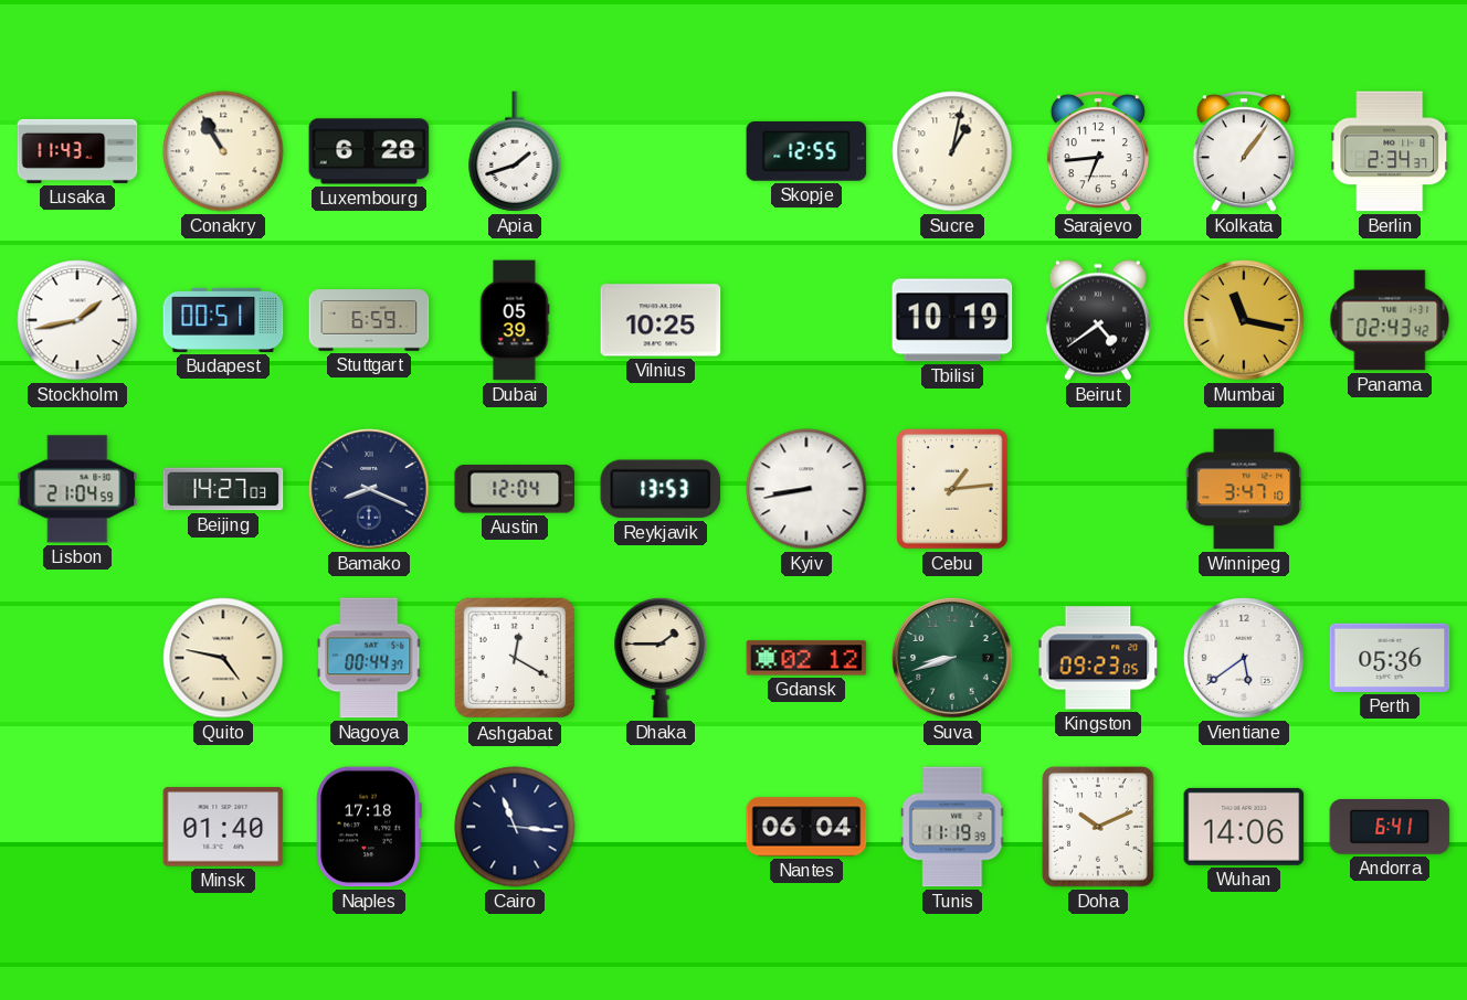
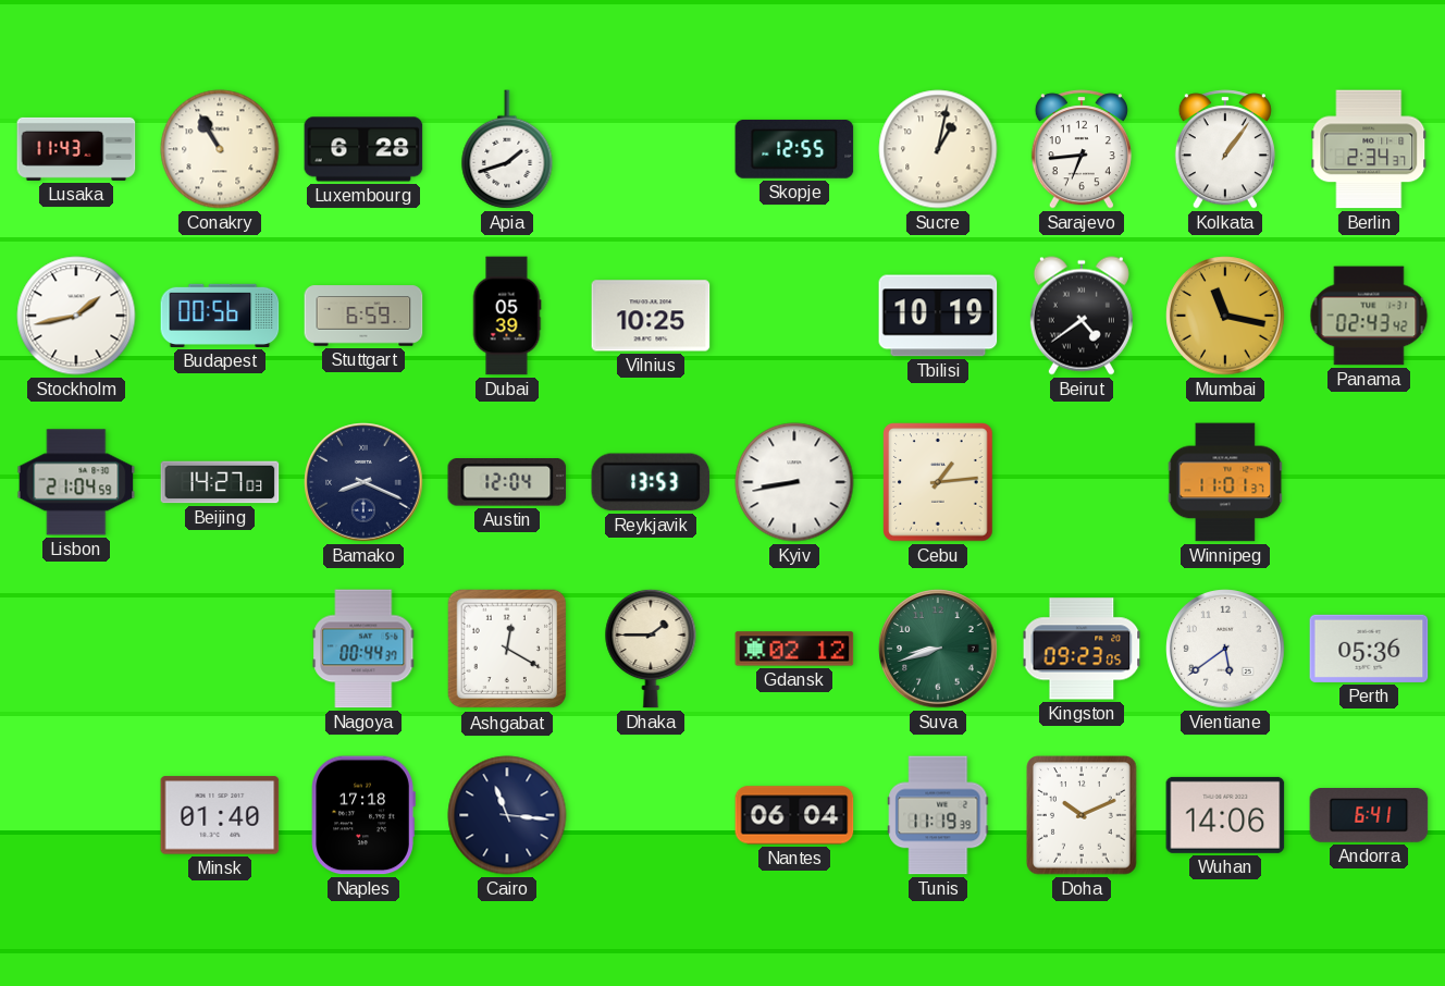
Budapest: 00:51 -> 00:56
Winnipeg: 3:47 -> 11:01
Quito: 4:47 -> none
